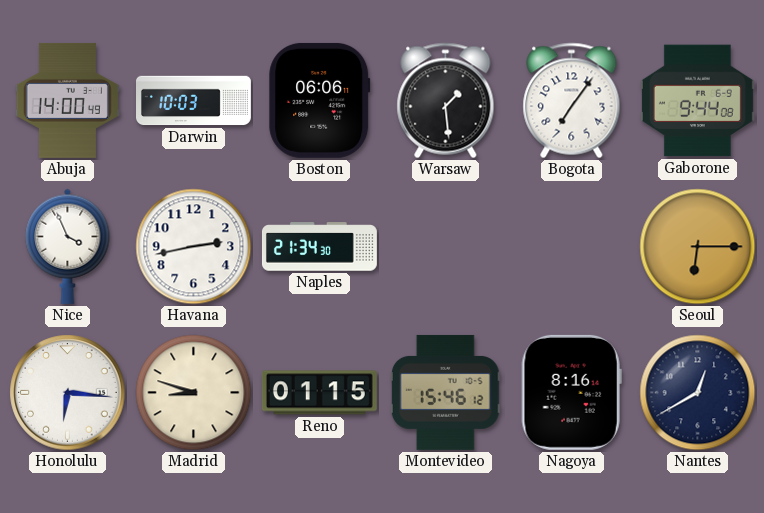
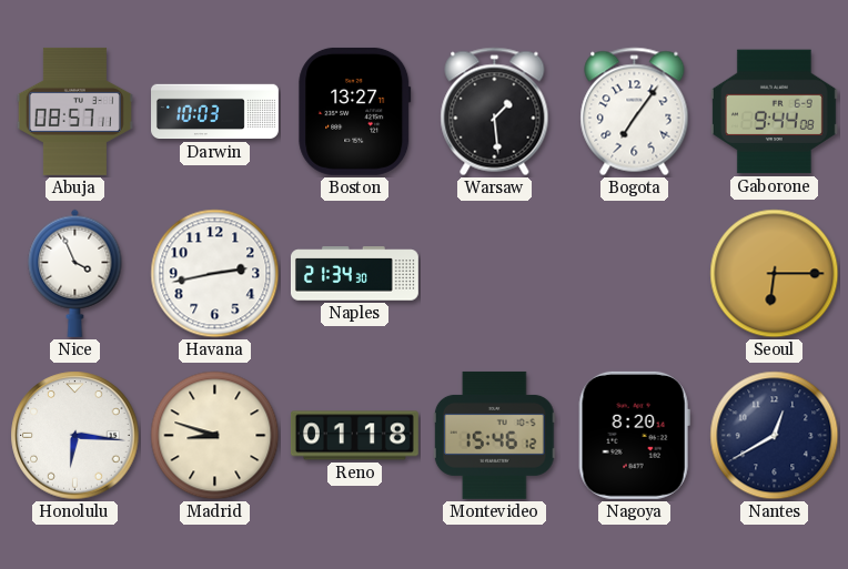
Abuja: 14:00 -> 08:57
Boston: 06:06 -> 13:27
Reno: 01:15 -> 01:18
Nagoya: 8:16 -> 8:20
